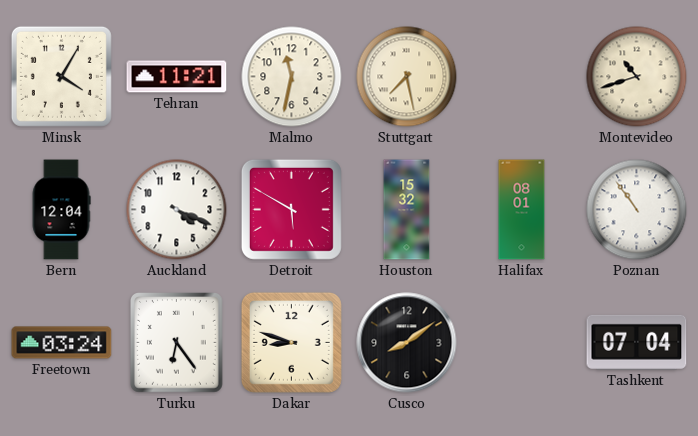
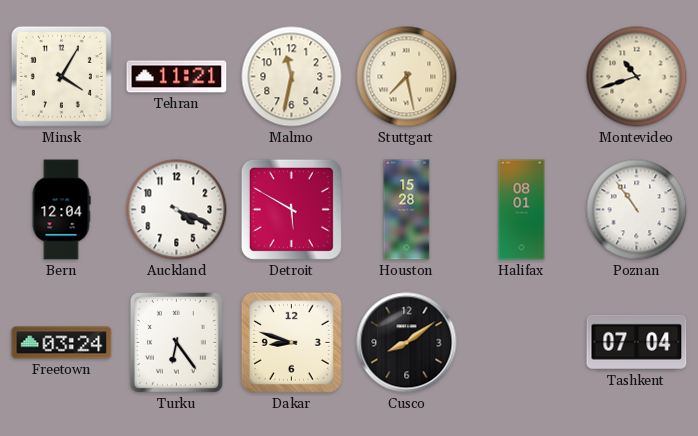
Houston: 15:32 -> 15:28
